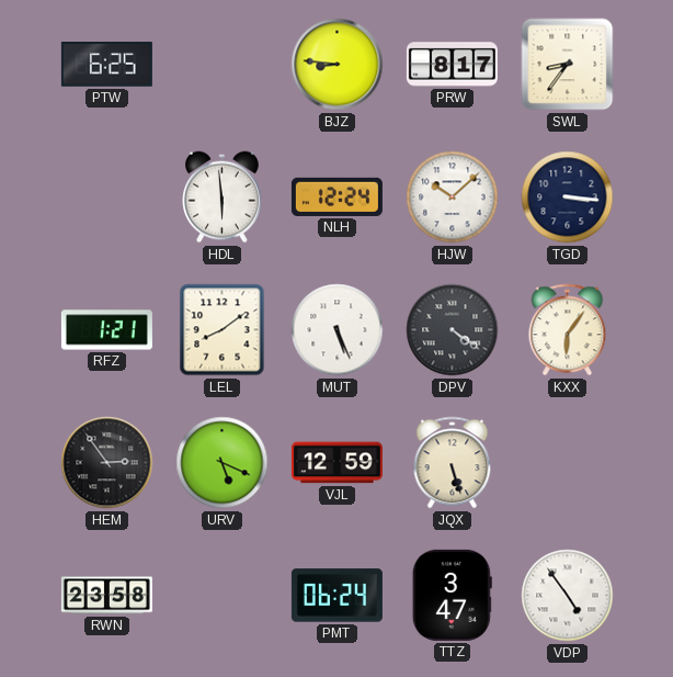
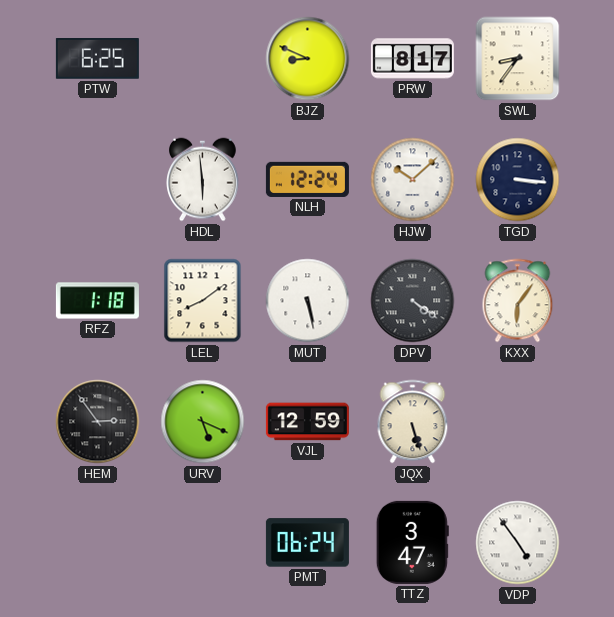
BJZ: 8:46 -> 8:49
RFZ: 1:21 -> 1:18
MUT: 5:26 -> 5:28
RWN: 23:58 -> none
